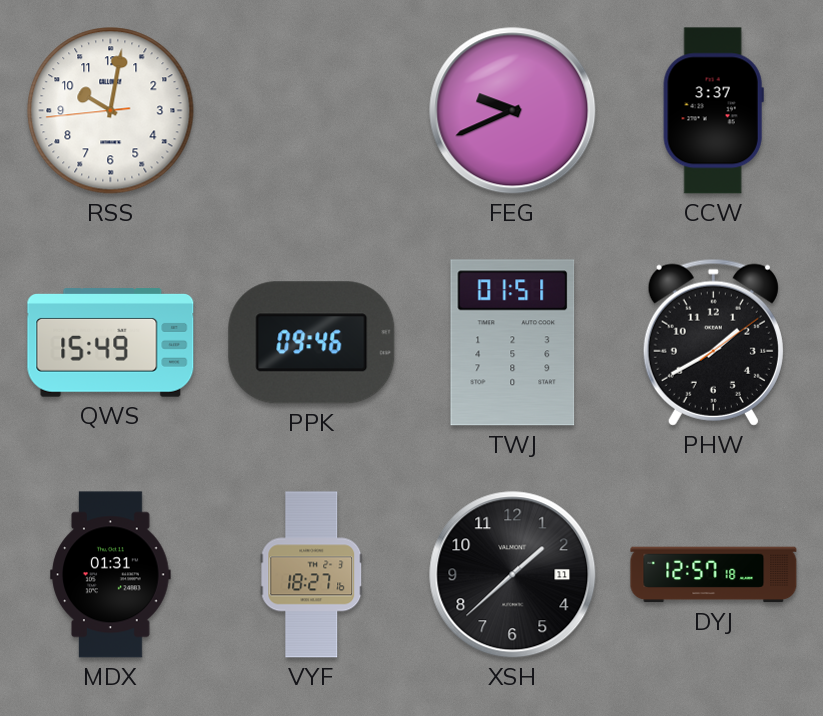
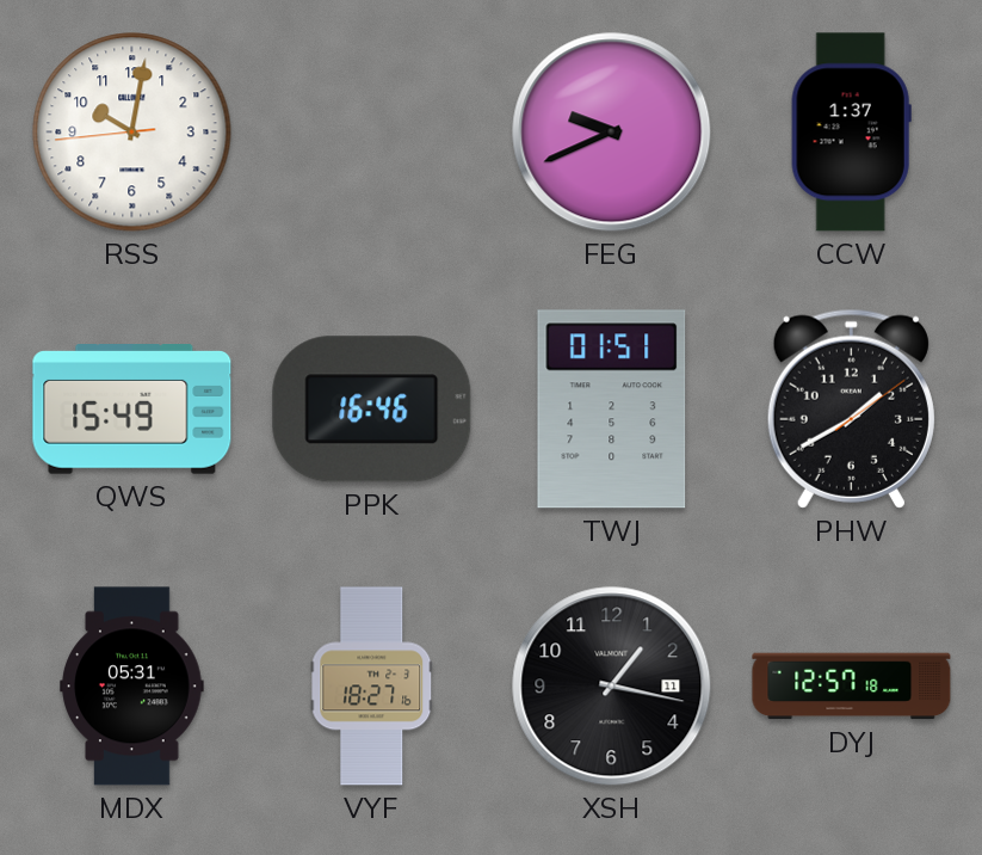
CCW: 3:37 -> 1:37
PPK: 09:46 -> 16:46
MDX: 01:31 -> 05:31
XSH: 1:38 -> 1:17
